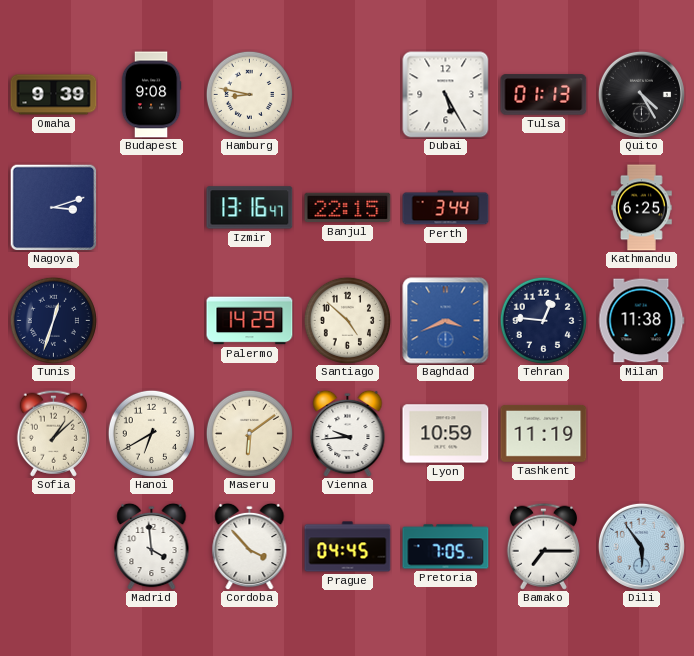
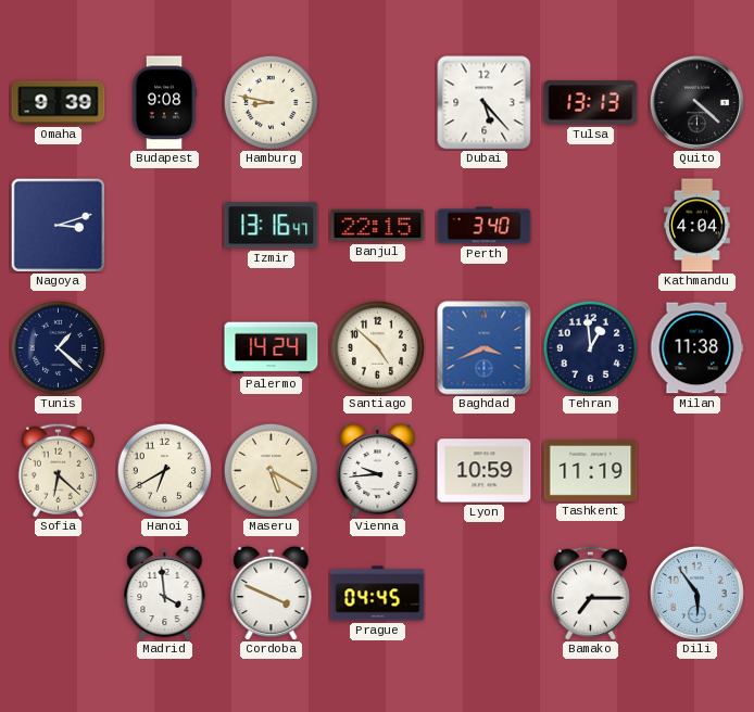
Dubai: 5:25 -> 5:23
Tulsa: 01:13 -> 13:13
Quito: 4:25 -> 4:22
Perth: 3:44 -> 3:40
Kathmandu: 6:25 -> 4:04
Tunis: 12:33 -> 1:22
Palermo: 14:29 -> 14:24
Tehran: 12:46 -> 12:59
Sofia: 1:08 -> 6:22
Maseru: 6:09 -> 5:20
Cordoba: 3:53 -> 3:49
Pretoria: 7:05 -> none
